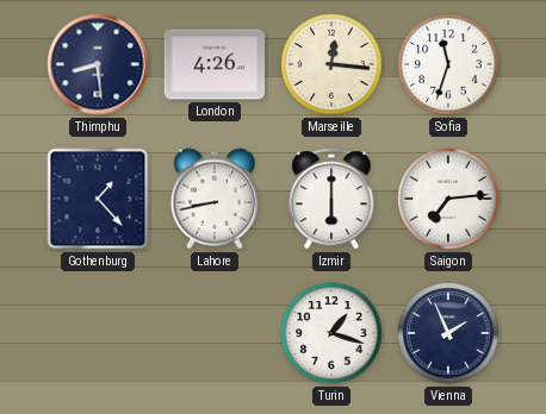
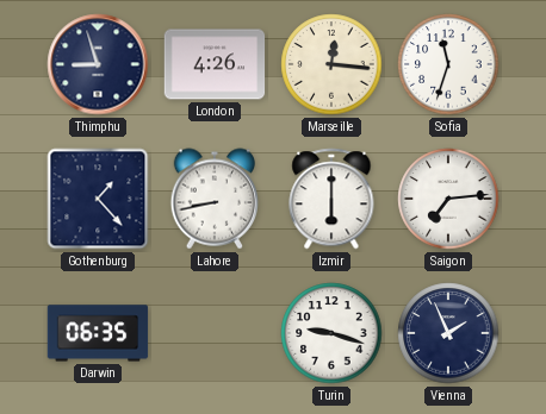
Thimphu: 8:29 -> 8:57
Darwin: none -> 06:35
Turin: 1:18 -> 9:18
